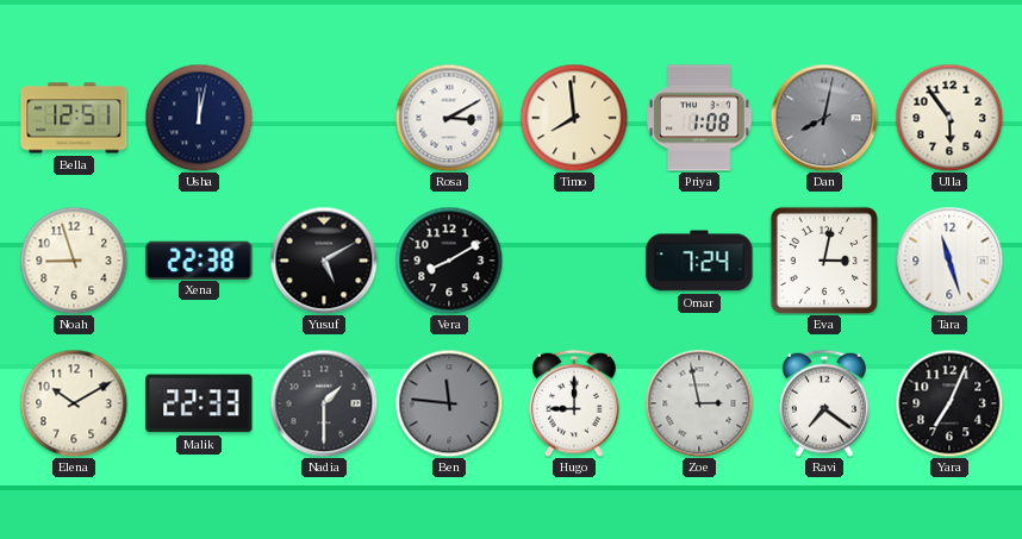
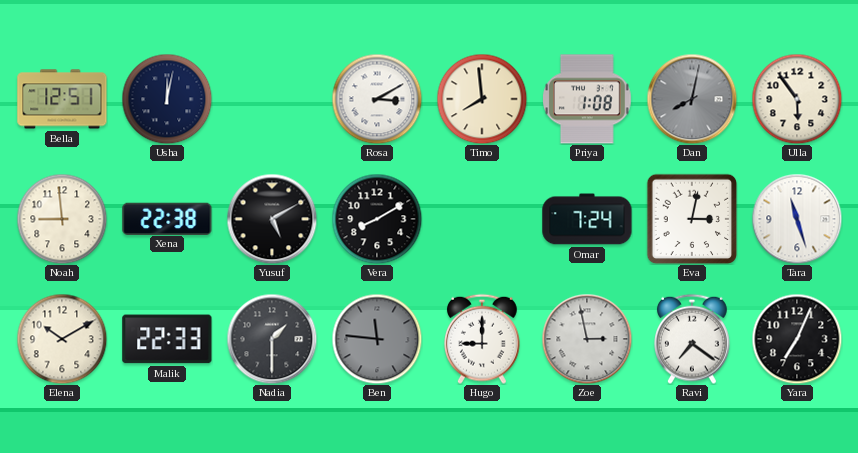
Noah: 8:57 -> 8:59
